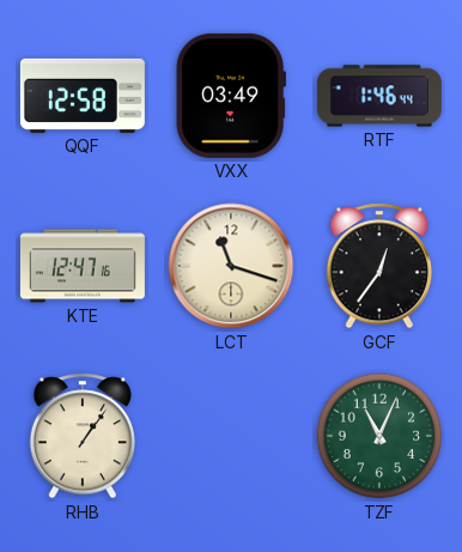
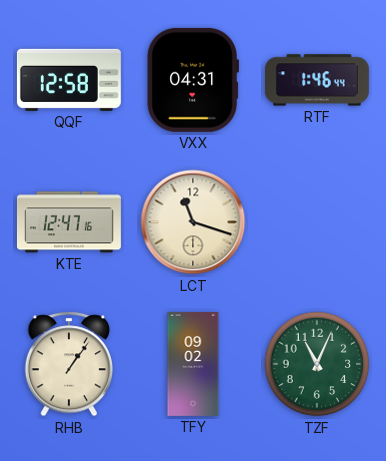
VXX: 03:49 -> 04:31
GCF: 12:36 -> none
TFY: none -> 09:02
